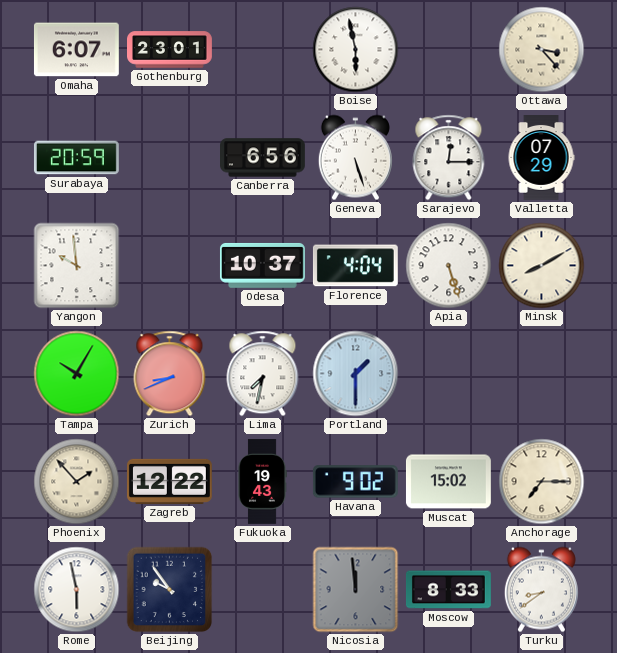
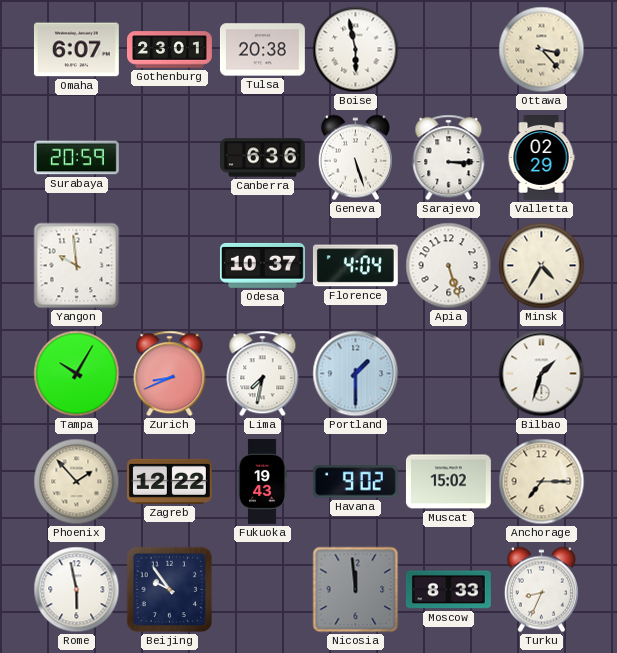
Tulsa: none -> 20:38
Canberra: 6:56 -> 6:36
Sarajevo: 12:15 -> 3:15
Valletta: 07:29 -> 02:29
Minsk: 8:10 -> 4:35
Bilbao: none -> 1:33
Turku: 8:39 -> 8:34
